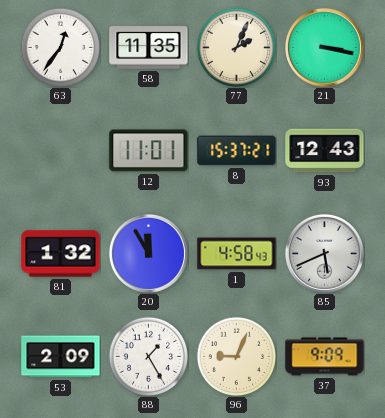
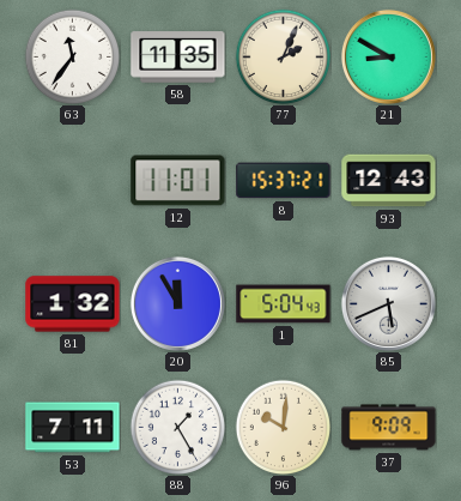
63: 12:36 -> 11:36
21: 3:17 -> 8:50
1: 4:58 -> 5:04
53: 2:09 -> 7:11
96: 9:04 -> 10:01
